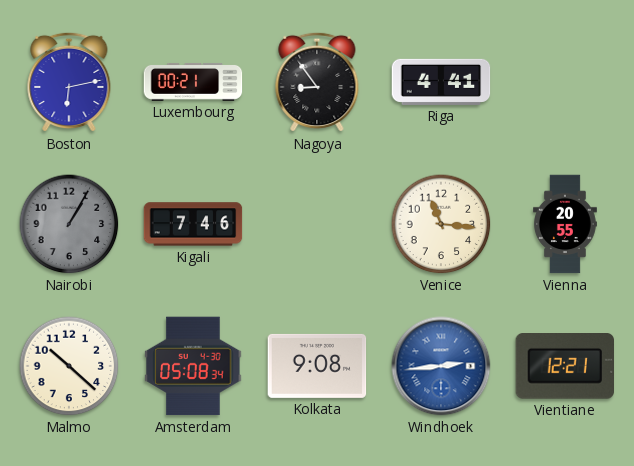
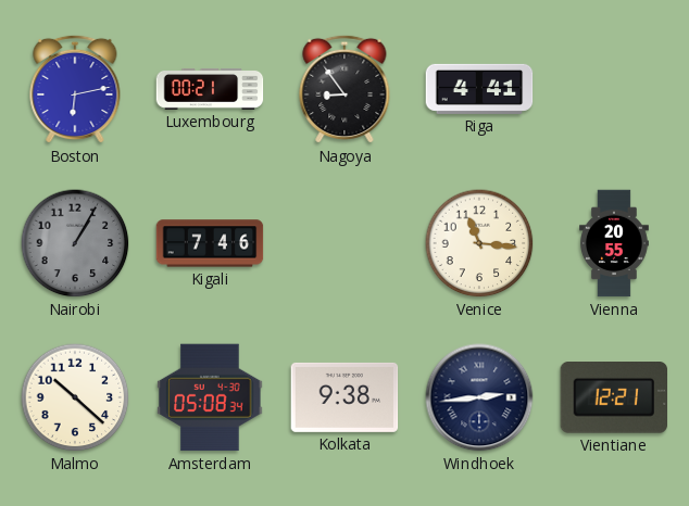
Kolkata: 9:08 -> 9:38
Windhoek dial: blue -> navy
